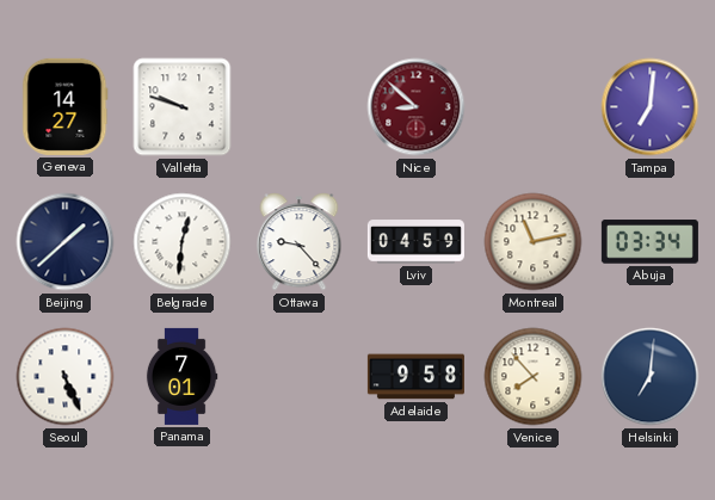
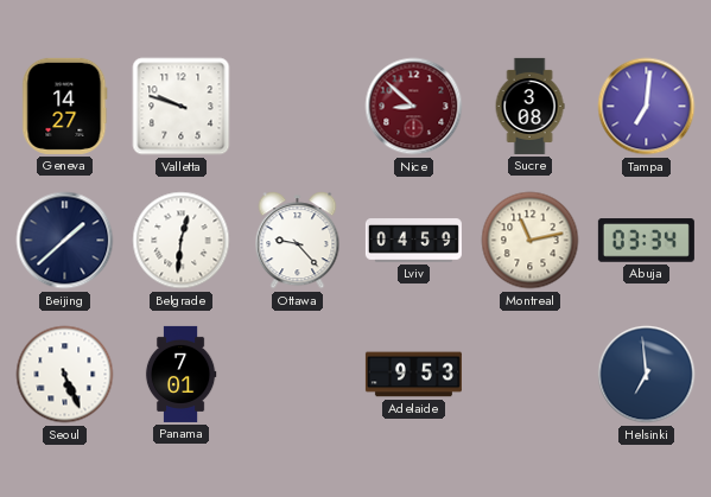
Sucre: none -> 3:08
Adelaide: 9:58 -> 9:53
Venice: 7:53 -> none
Helsinki: 7:01 -> 6:59
